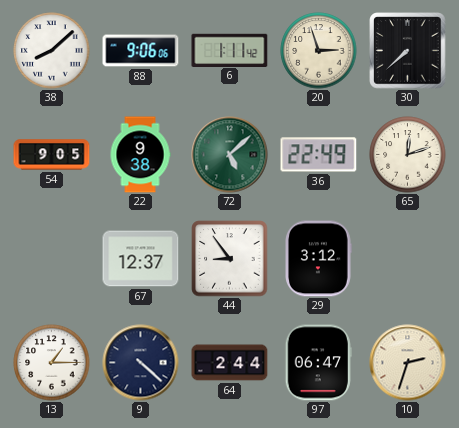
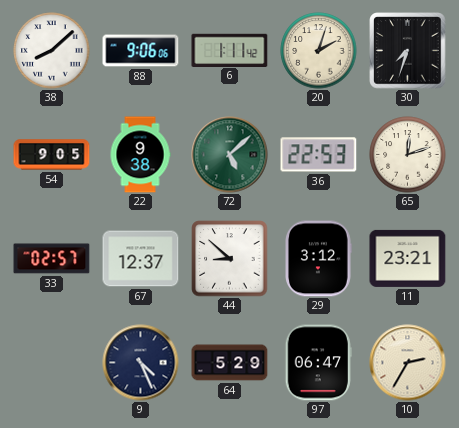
20: 2:57 -> 2:03
30: 7:38 -> 7:33
36: 22:49 -> 22:53
33: none -> 02:57
44: 8:54 -> 8:52
11: none -> 23:21
13: 1:15 -> none
9: 4:22 -> 4:26
64: 2:44 -> 5:29
10: 2:33 -> 2:35
